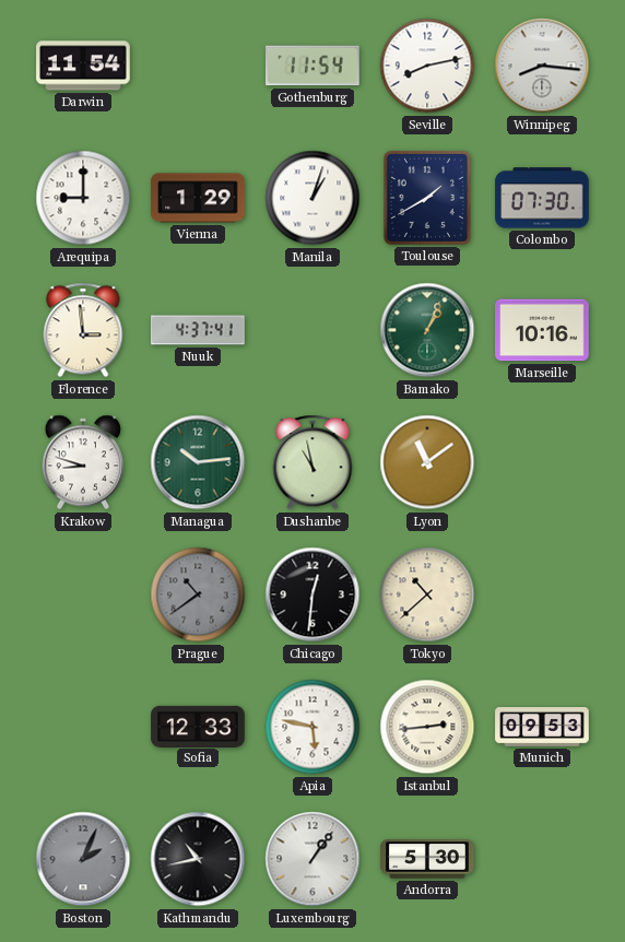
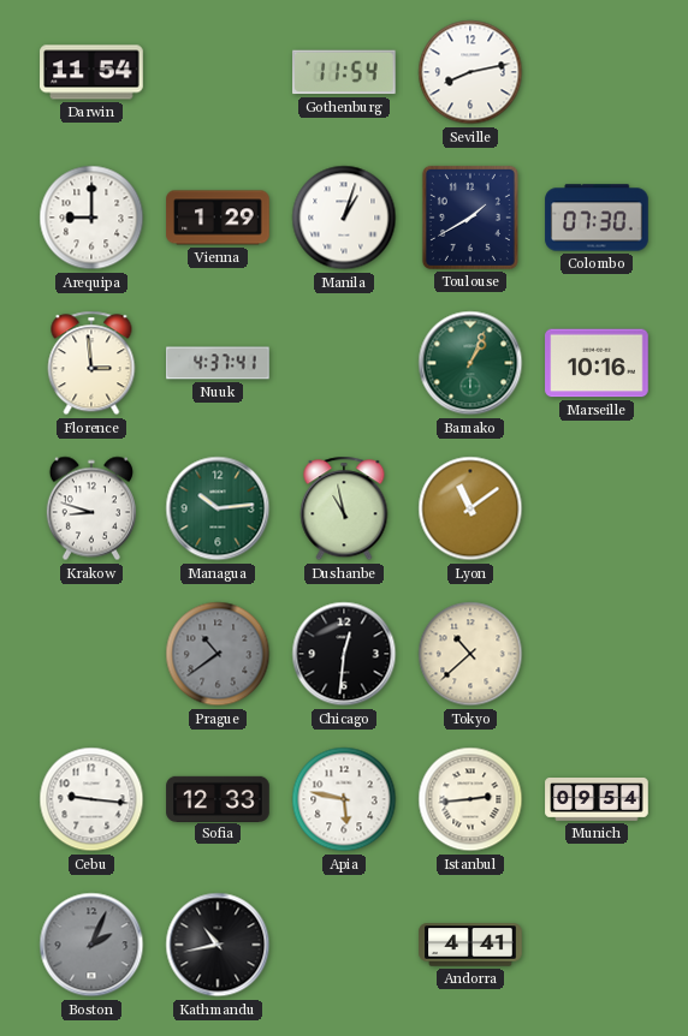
Winnipeg: 8:16 -> none
Cebu: none -> 9:16
Munich: 09:53 -> 09:54
Luxembourg: 1:06 -> none
Andorra: 5:30 -> 4:41
